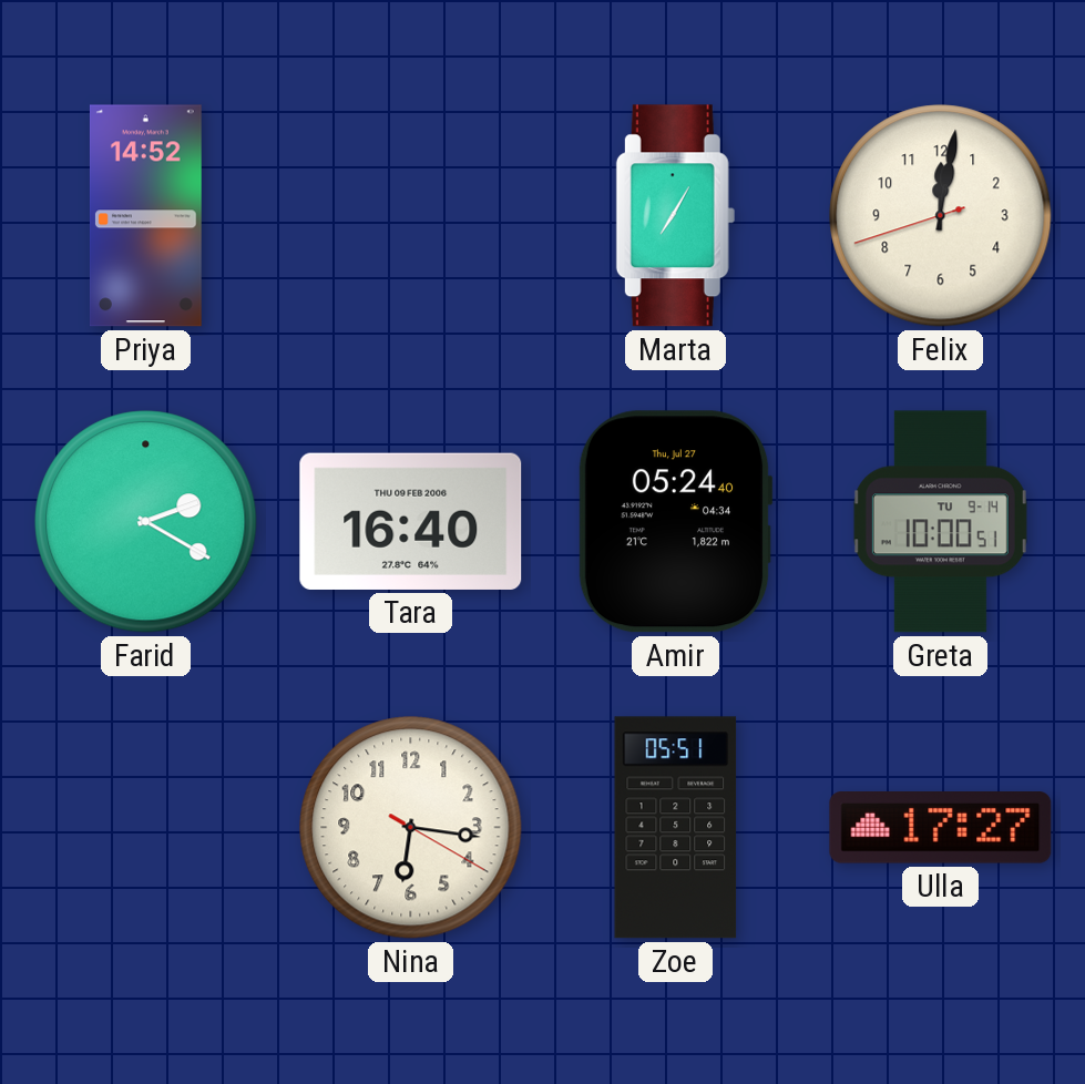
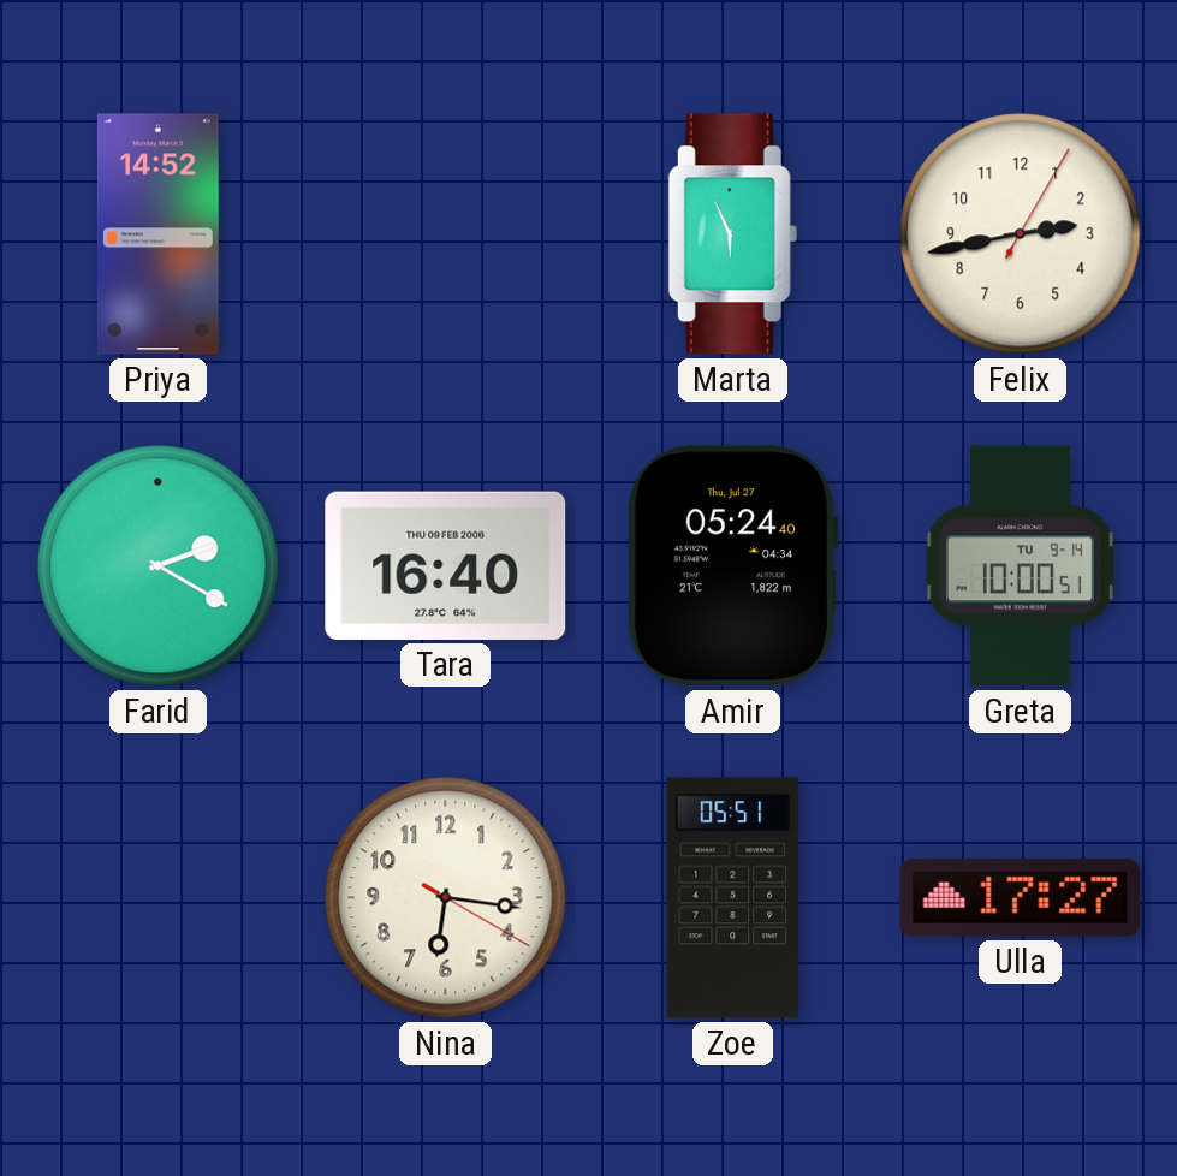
Marta: 7:05 -> 5:56
Felix: 12:01 -> 2:43
